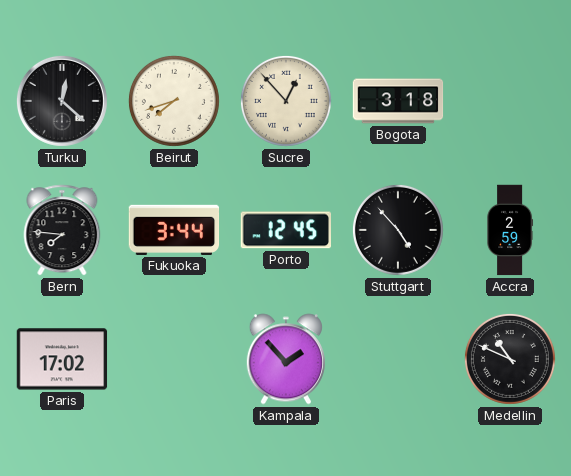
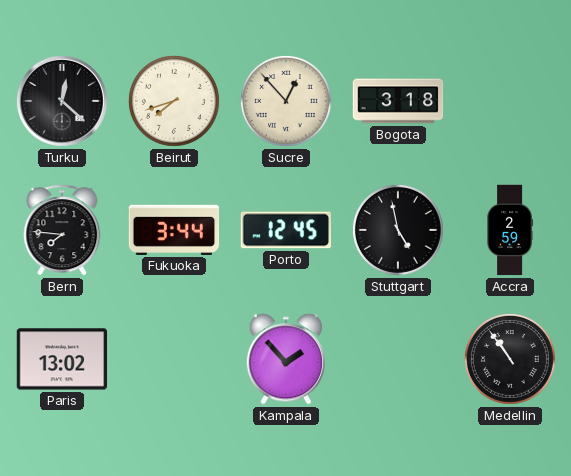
Stuttgart: 4:53 -> 4:58
Paris: 17:02 -> 13:02
Medellin: 10:49 -> 10:54
